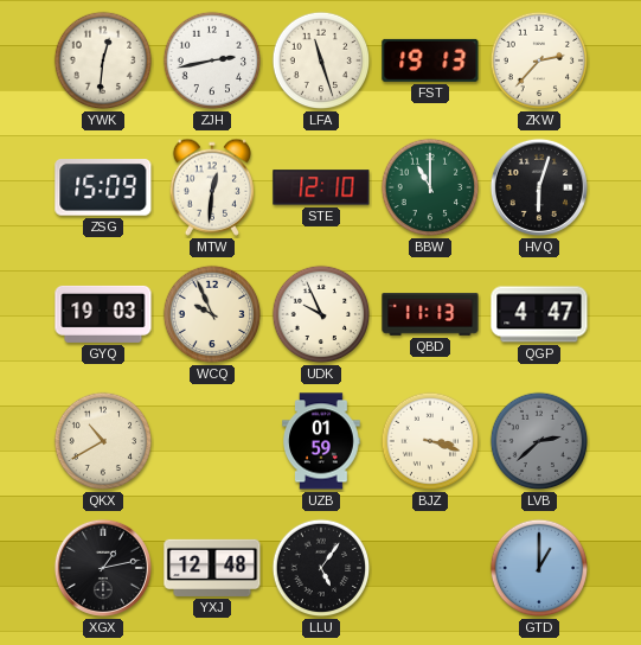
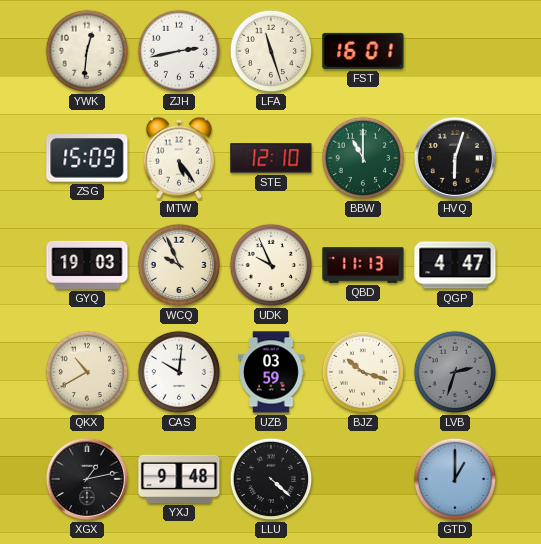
FST: 19:13 -> 16:01
ZKW: 2:37 -> none
MTW: 12:31 -> 5:24
CAS: none -> 10:01
UZB: 01:59 -> 03:59
BJZ: 3:18 -> 10:18
LVB: 2:38 -> 2:33
YXJ: 12:48 -> 9:48
LLU: 5:06 -> 4:22
